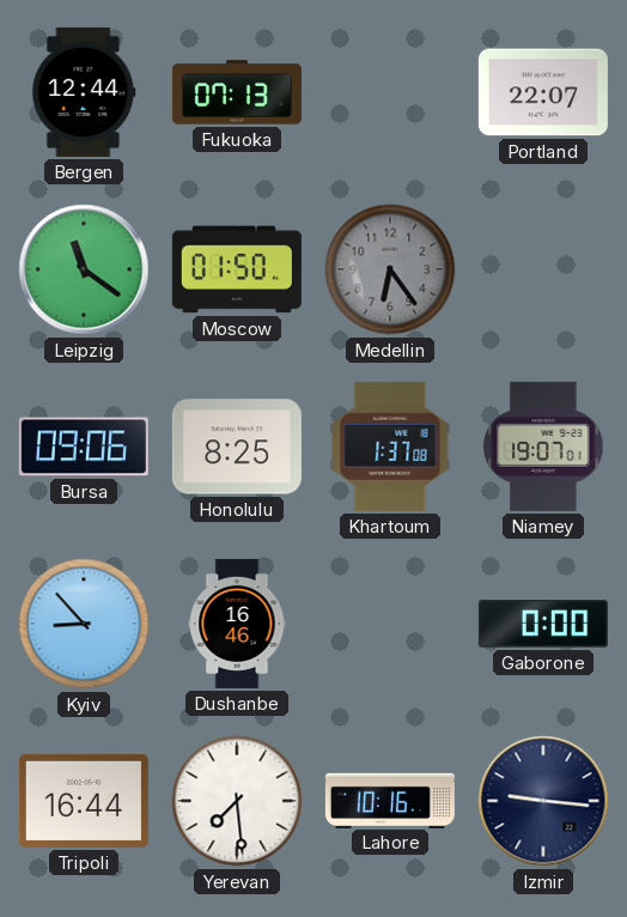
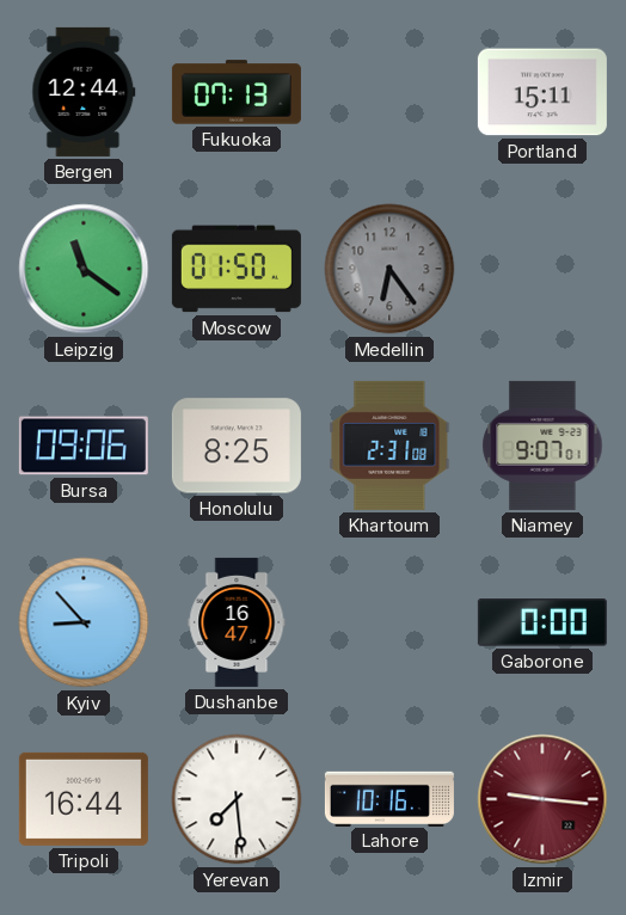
Portland: 22:07 -> 15:11
Khartoum: 1:37 -> 2:31
Niamey: 19:07 -> 9:07
Dushanbe: 16:46 -> 16:47
Izmir dial: navy -> burgundy
